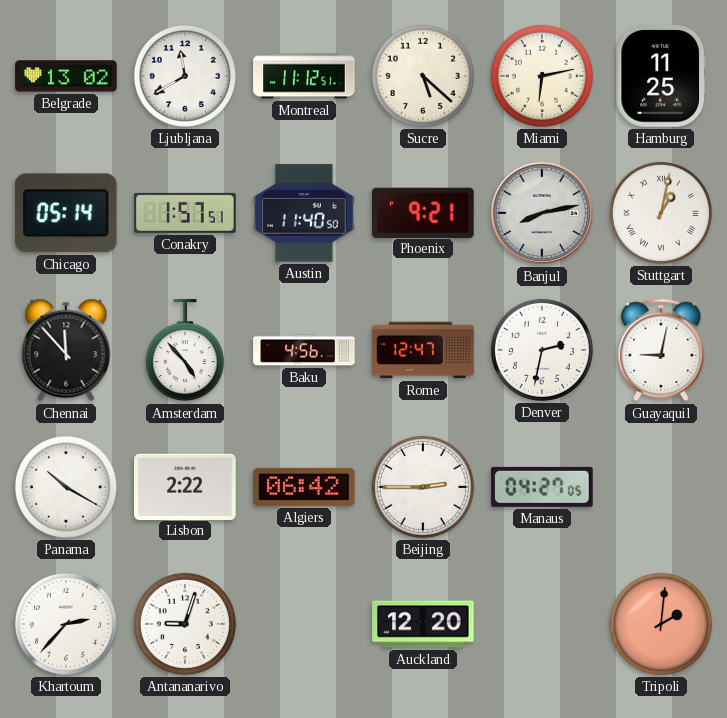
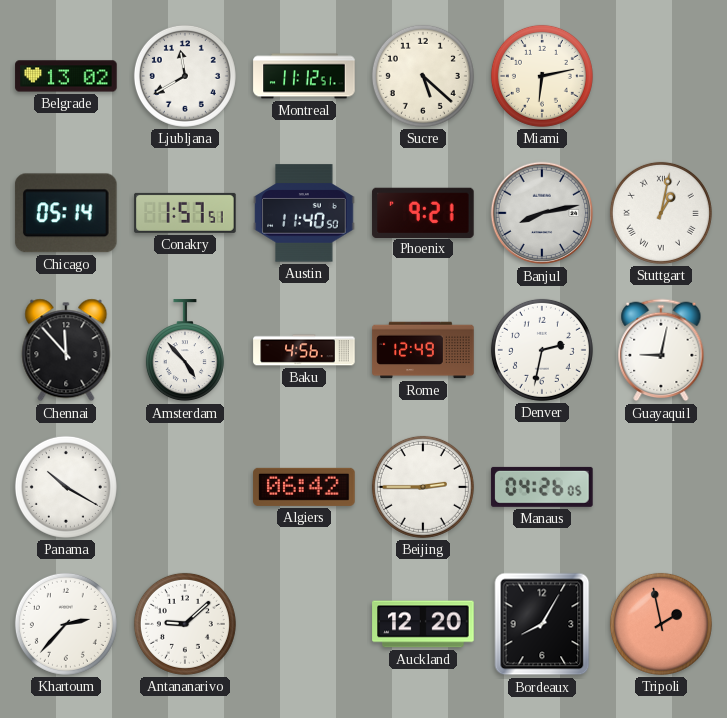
Hamburg: 11:25 -> none
Rome: 12:47 -> 12:49
Lisbon: 2:22 -> none
Manaus: 04:27 -> 04:26
Antananarivo: 9:03 -> 9:08
Bordeaux: none -> 8:05
Tripoli: 2:01 -> 1:58
